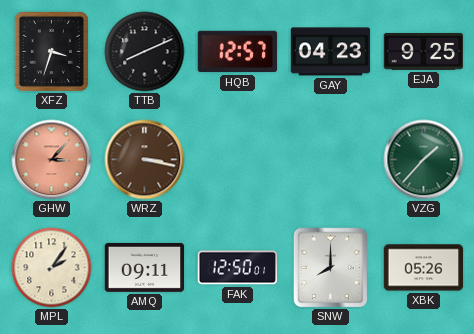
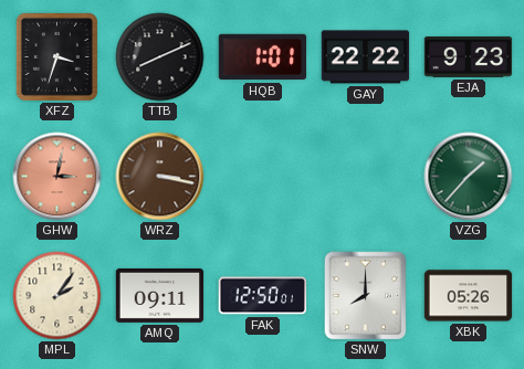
HQB: 12:57 -> 1:01
GAY: 04:23 -> 22:22
EJA: 9:25 -> 9:23
GHW: 3:07 -> 3:02
